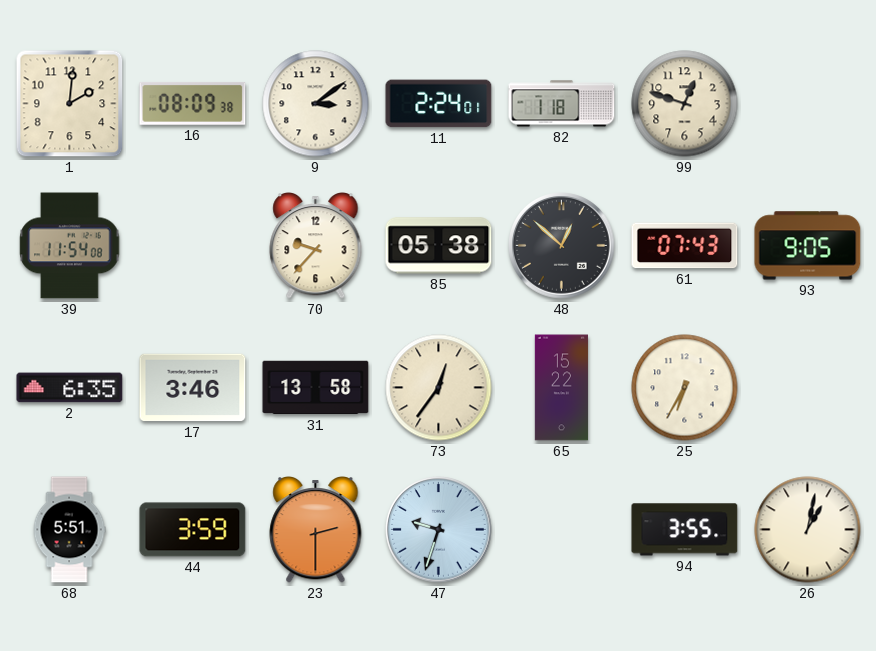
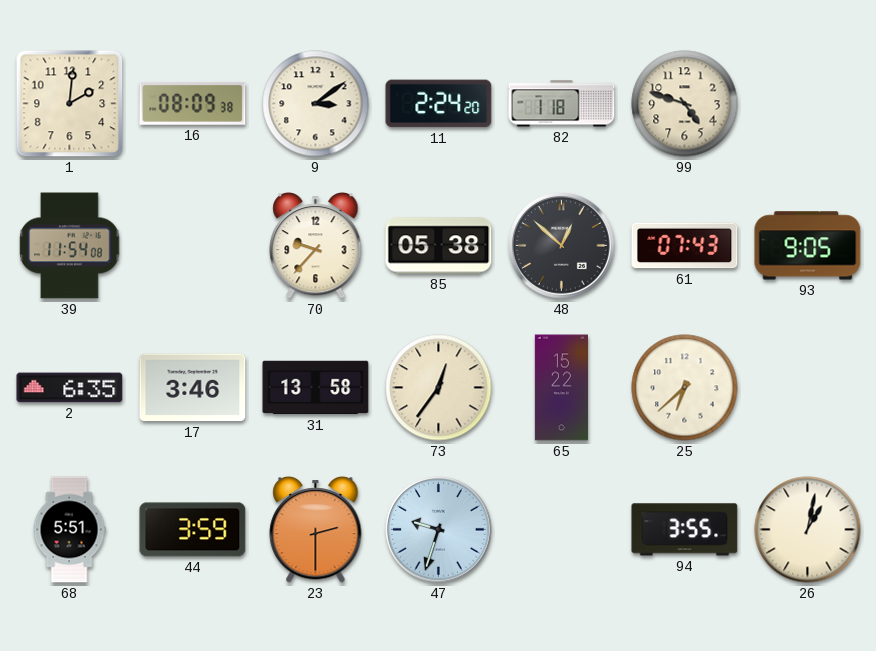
11: 2:24:01 -> 2:24:20
99: 12:48 -> 4:48
25: 6:35 -> 6:38
